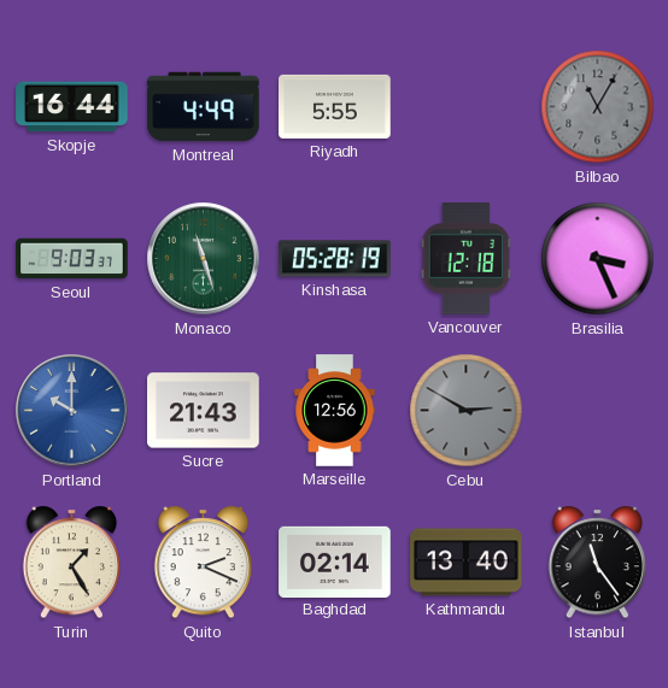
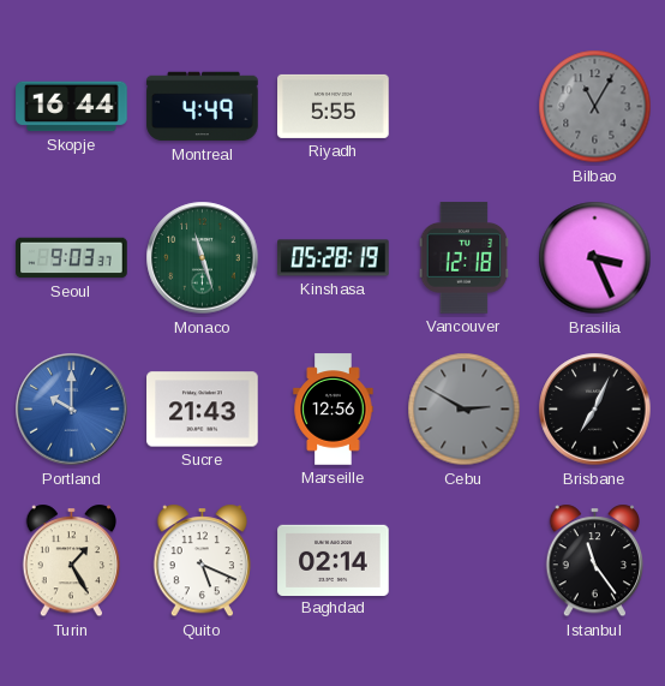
Brisbane: none -> 7:04
Quito: 2:19 -> 5:19
Kathmandu: 13:40 -> none
